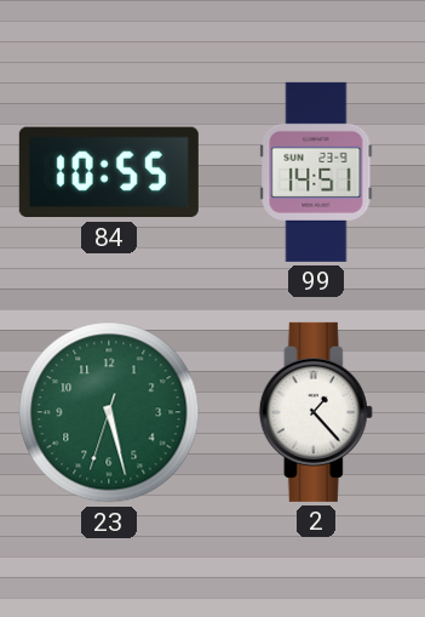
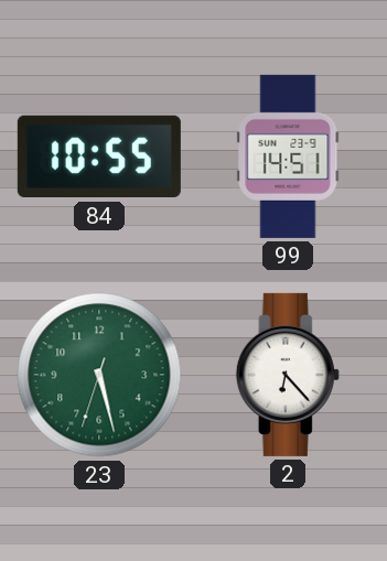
2: 1:23 -> 6:23
